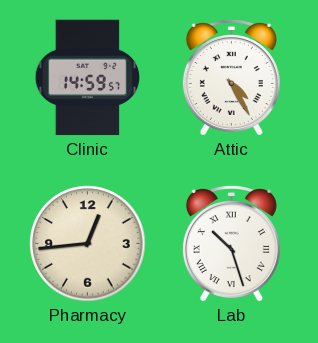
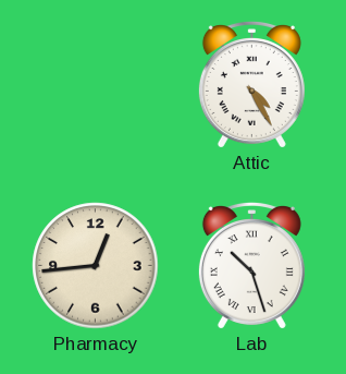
Clinic: 14:59 -> none
